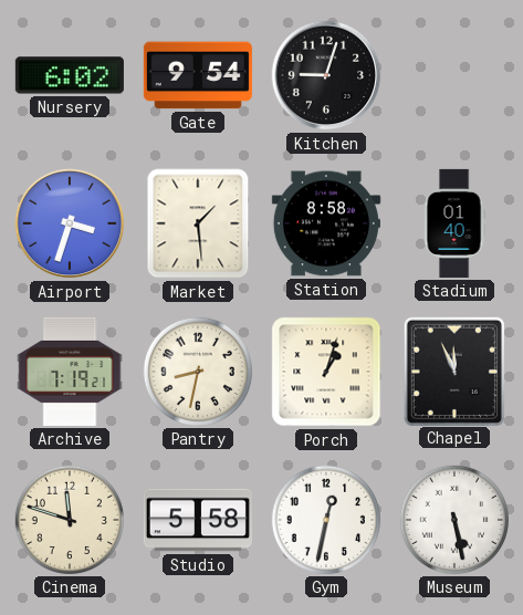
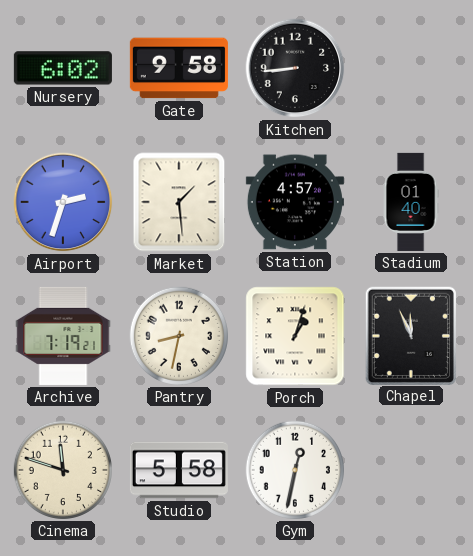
Gate: 9:54 -> 9:58
Kitchen: 9:03 -> 8:44
Airport: 3:33 -> 2:33
Station: 8:58 -> 4:57
Museum: 5:28 -> none
